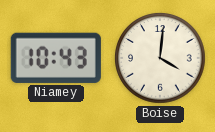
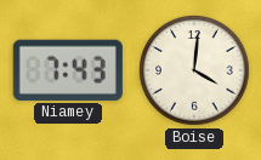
Niamey: 10:43 -> 7:43
